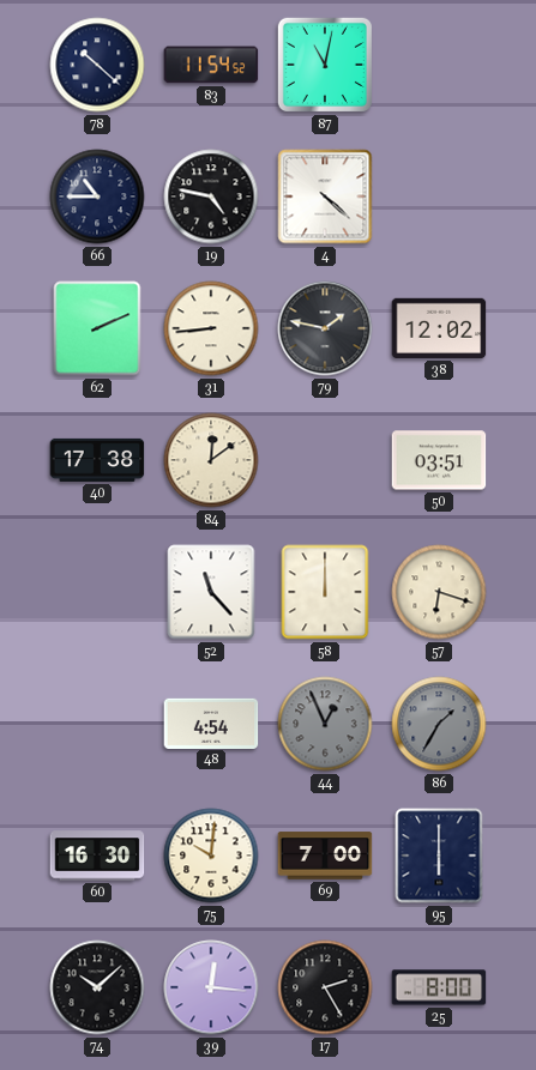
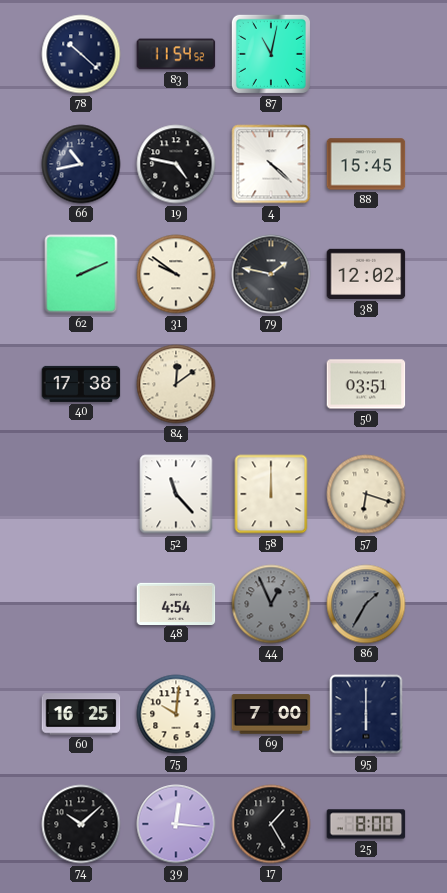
66: 10:45 -> 10:43
88: none -> 15:45
31: 8:44 -> 9:51
60: 16:30 -> 16:25
17: 2:25 -> 1:25
